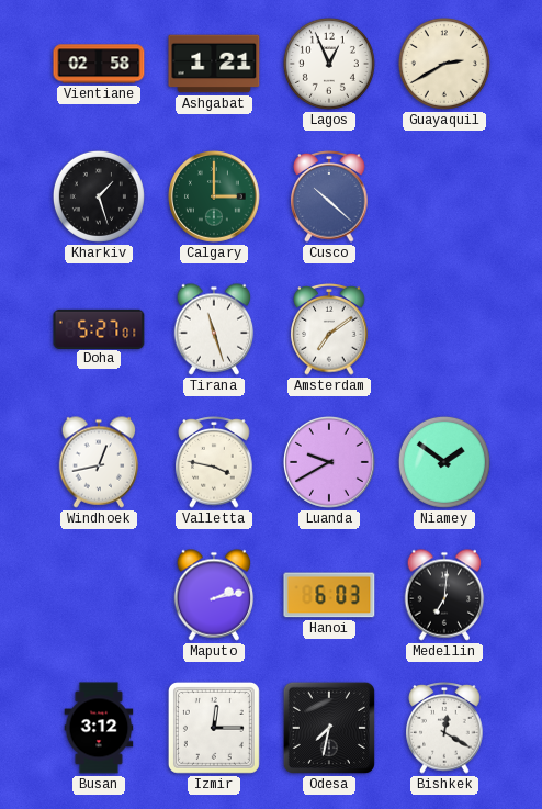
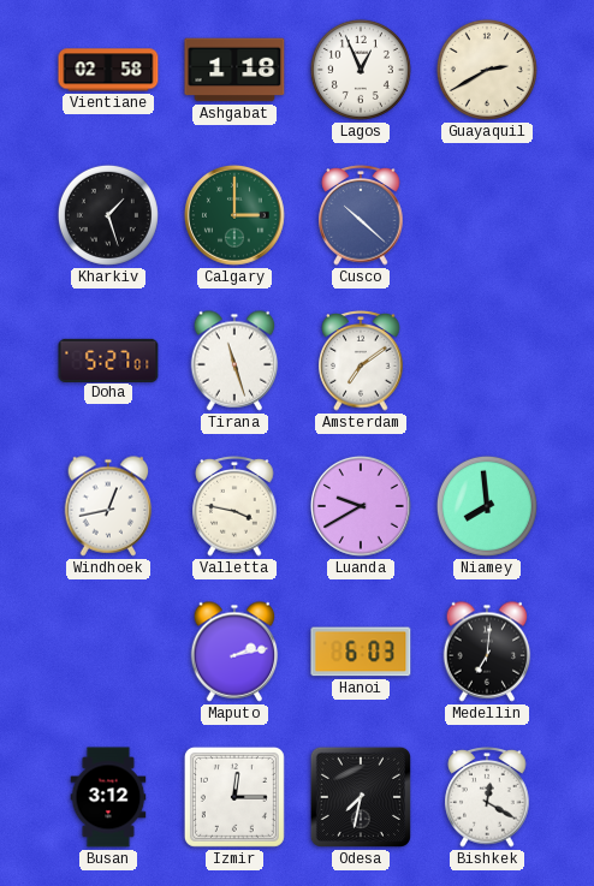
Ashgabat: 1:21 -> 1:18
Niamey: 1:51 -> 7:59
